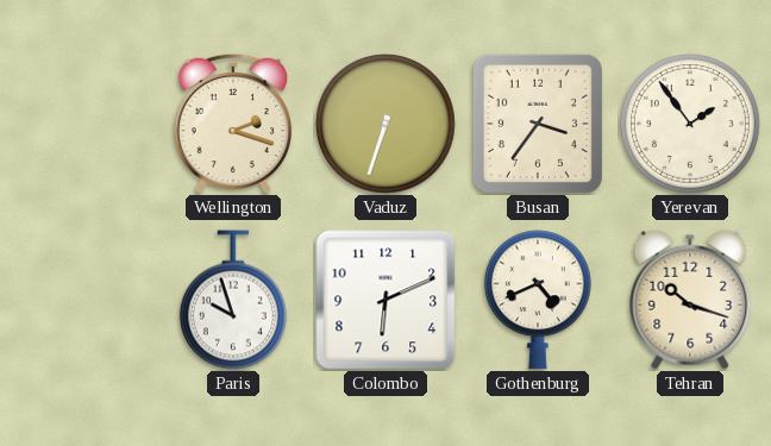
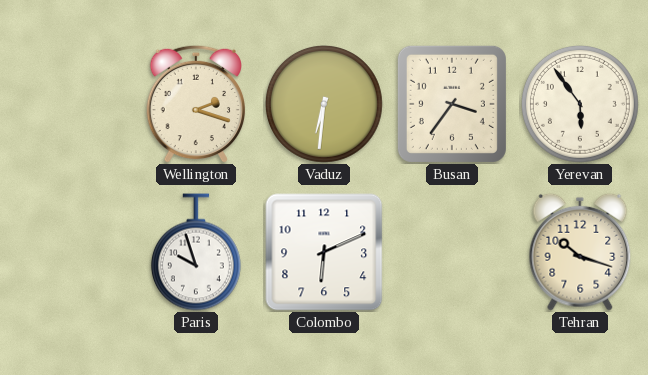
Vaduz: 6:33 -> 6:31
Yerevan: 1:54 -> 5:54
Gothenburg: 4:41 -> none
